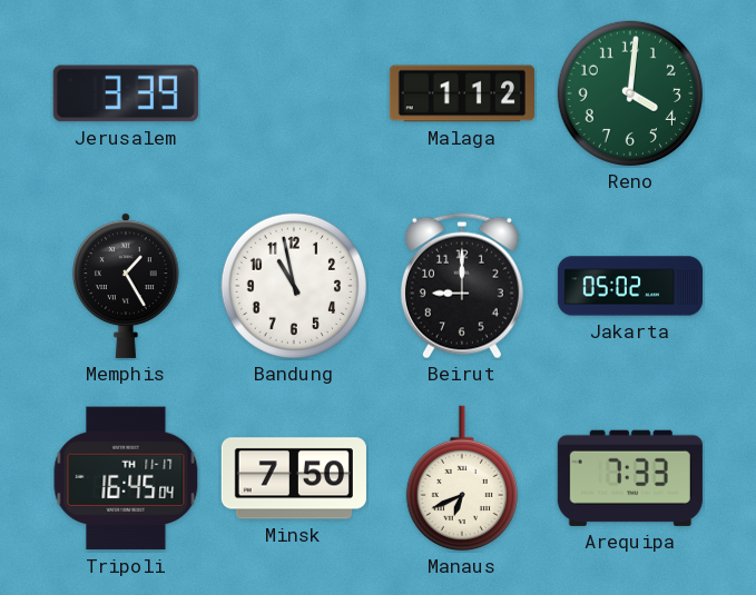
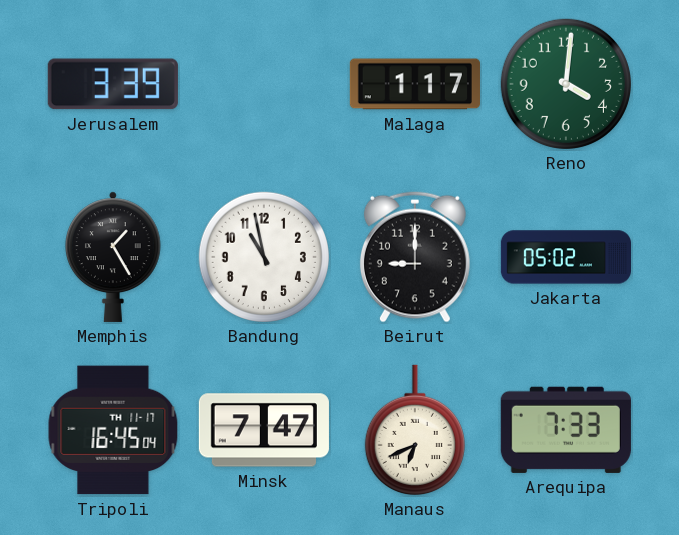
Malaga: 1:12 -> 1:17
Minsk: 7:50 -> 7:47
